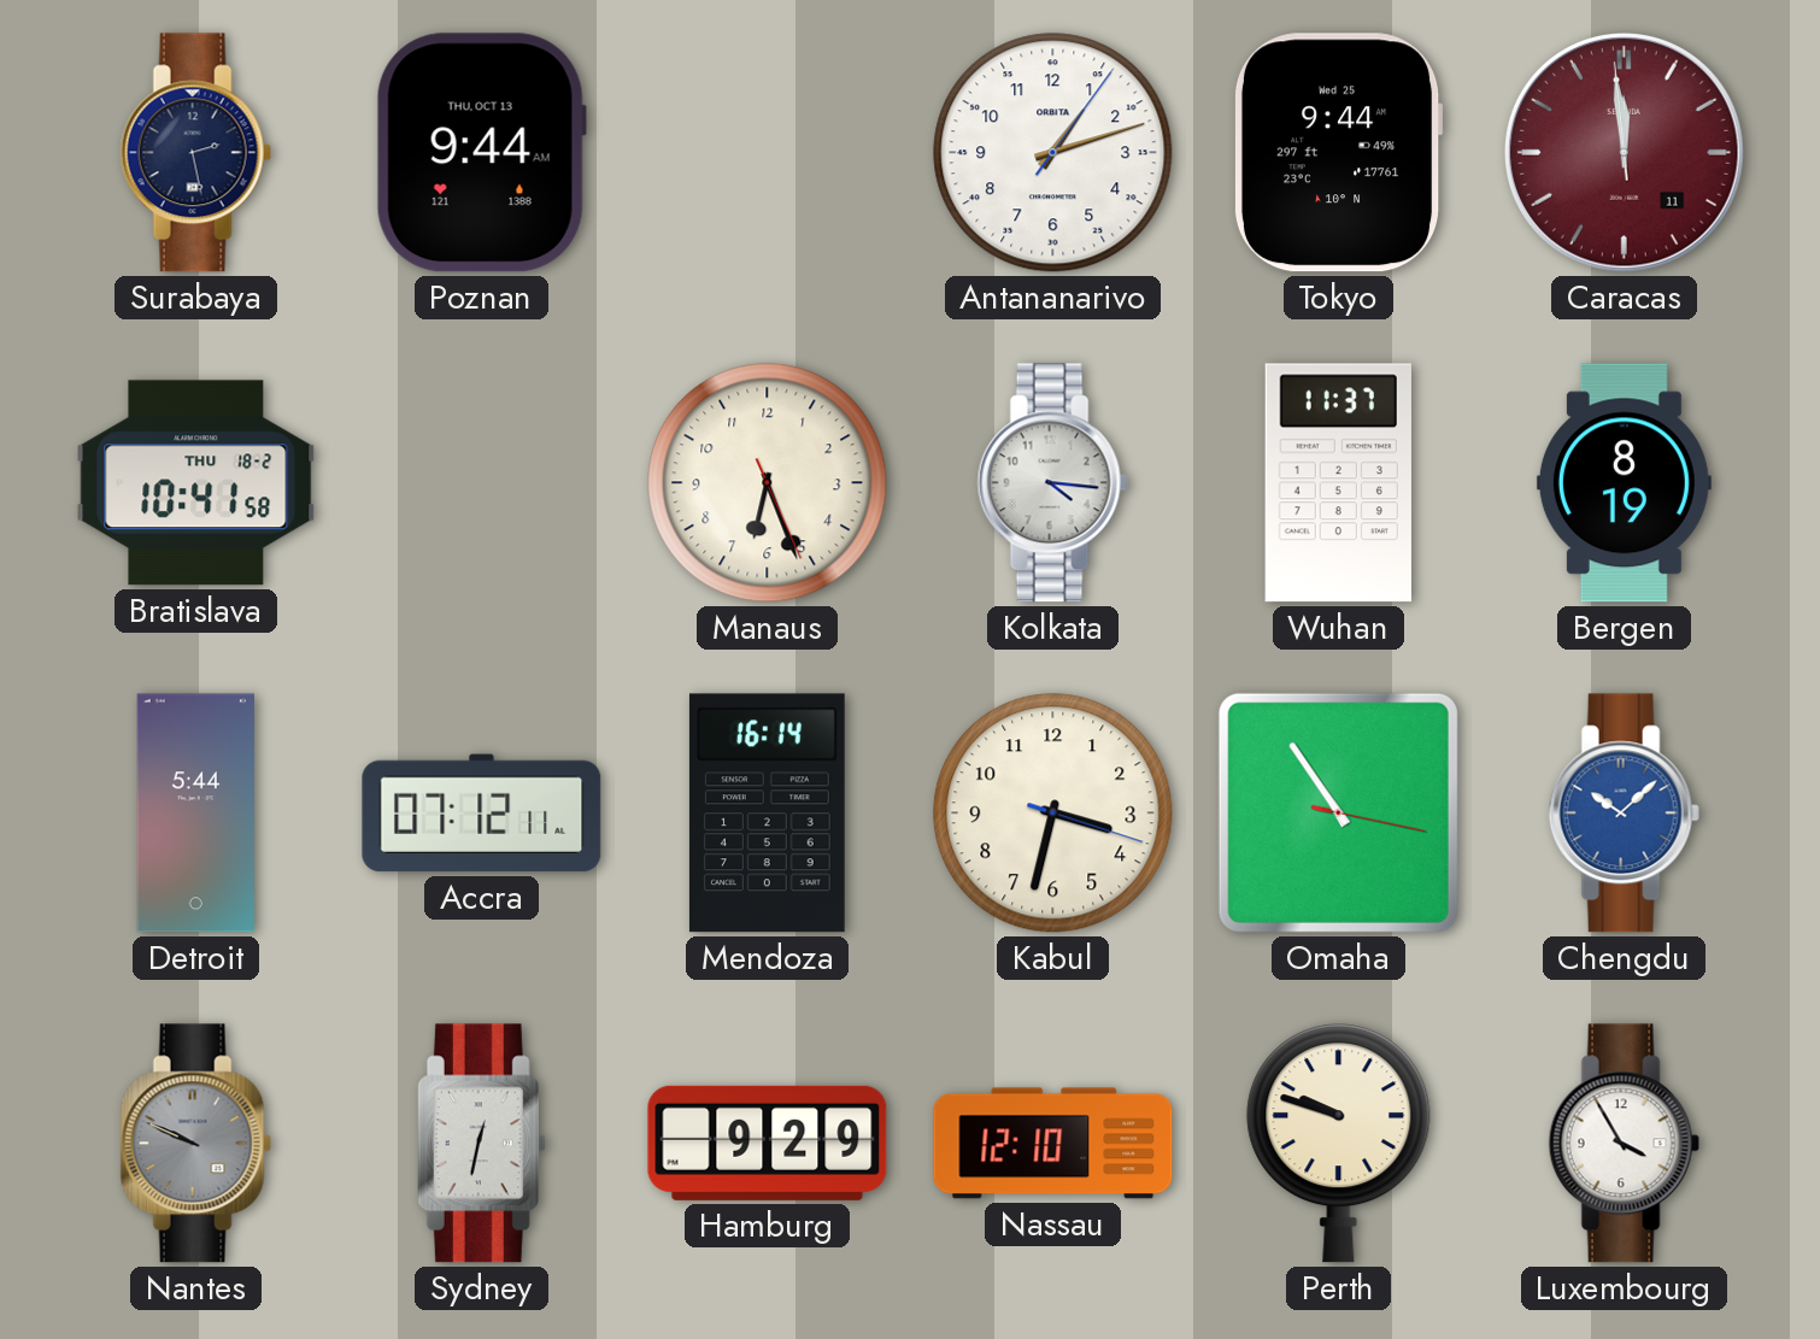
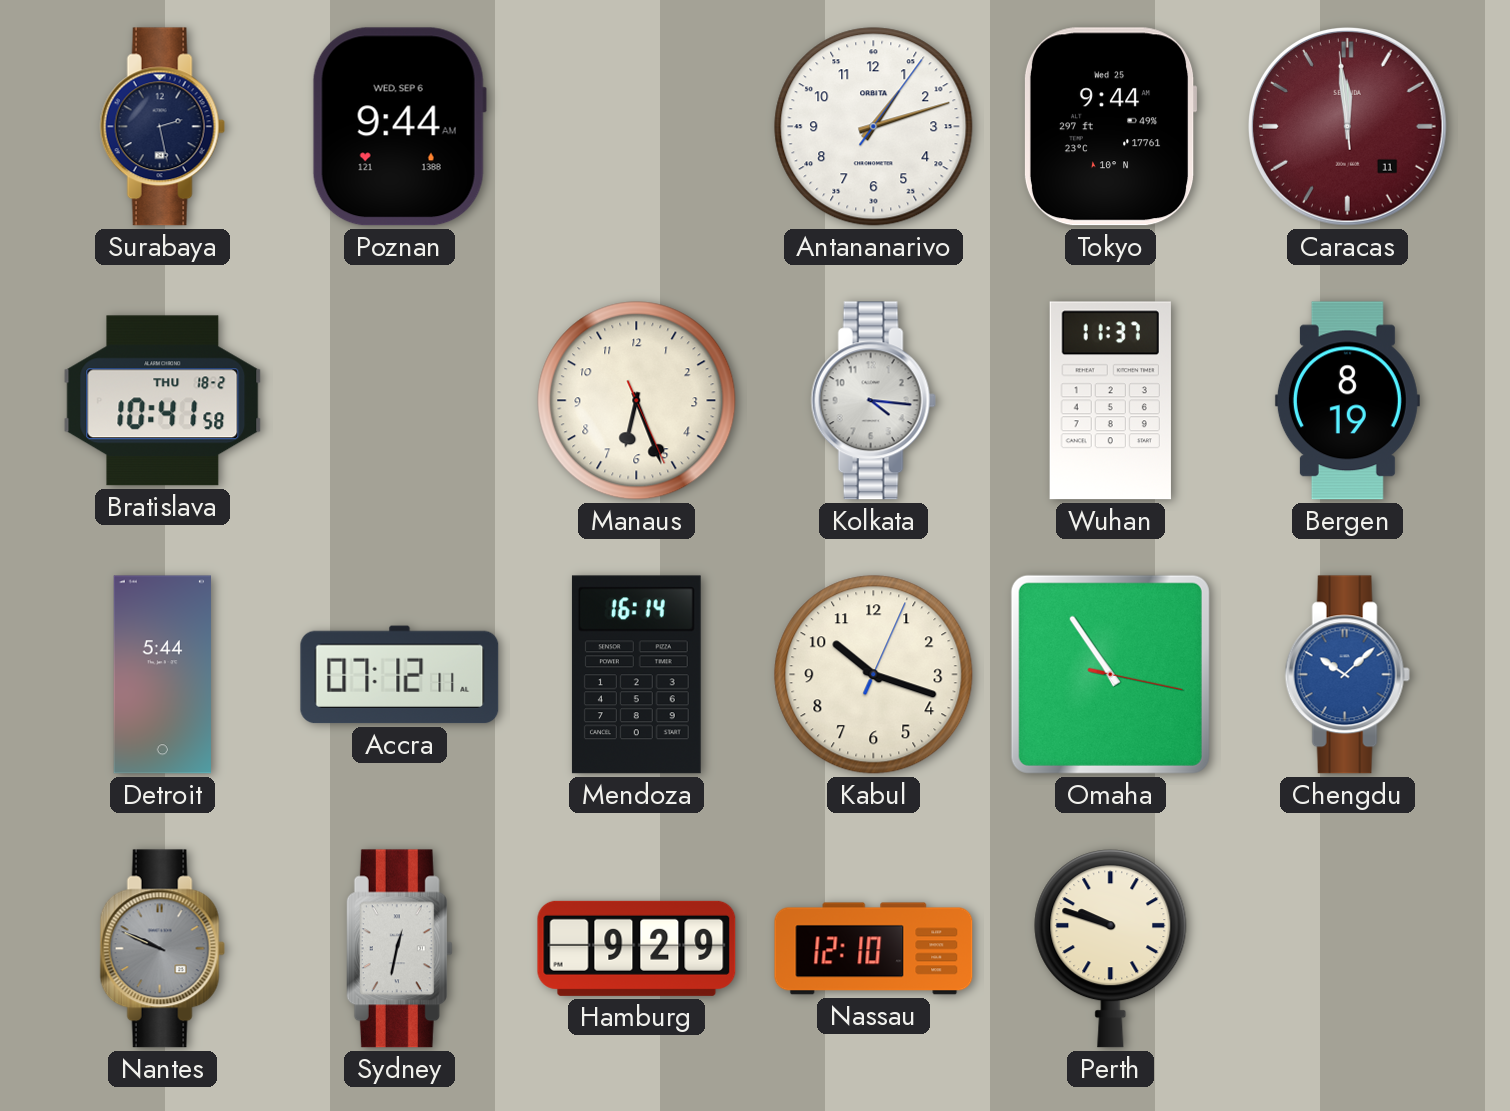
Poznan date: THU, OCT 13 -> WED, SEP 6
Kabul: 3:32 -> 10:18
Luxembourg: 3:55 -> none
